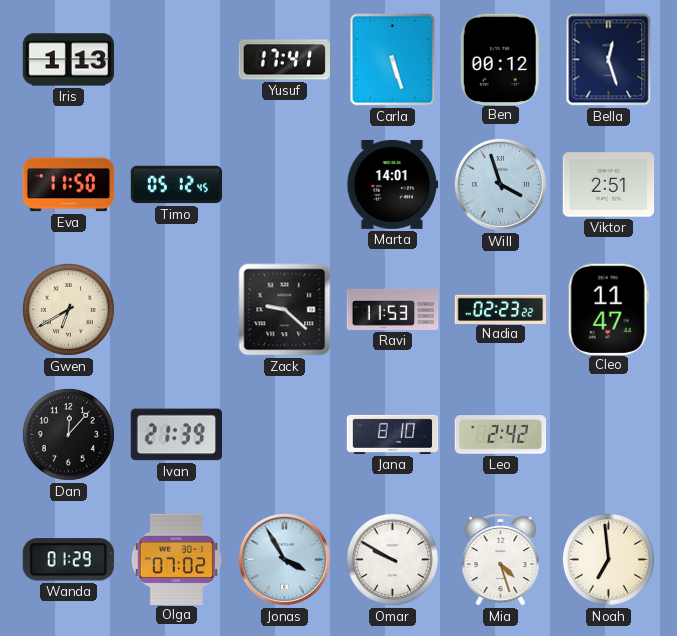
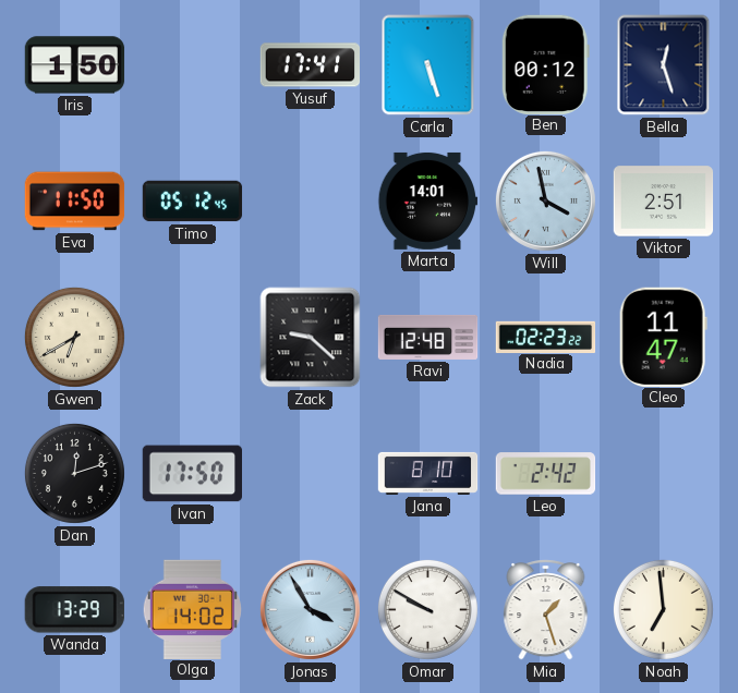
Iris: 1:13 -> 1:50
Will: 3:57 -> 3:58
Ravi: 11:53 -> 12:48
Dan: 12:07 -> 12:12
Ivan: 21:39 -> 17:50
Wanda: 01:29 -> 13:29
Olga: 07:02 -> 14:02
Mia: 4:27 -> 1:27
